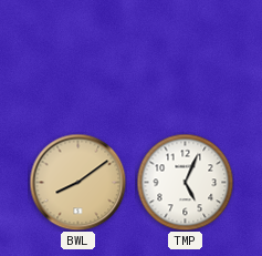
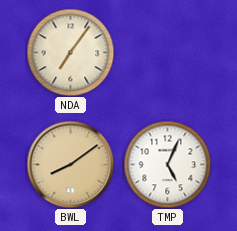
NDA: none -> 7:06
